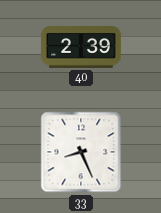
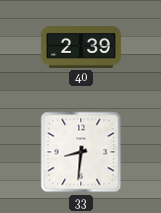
33: 8:26 -> 8:31
